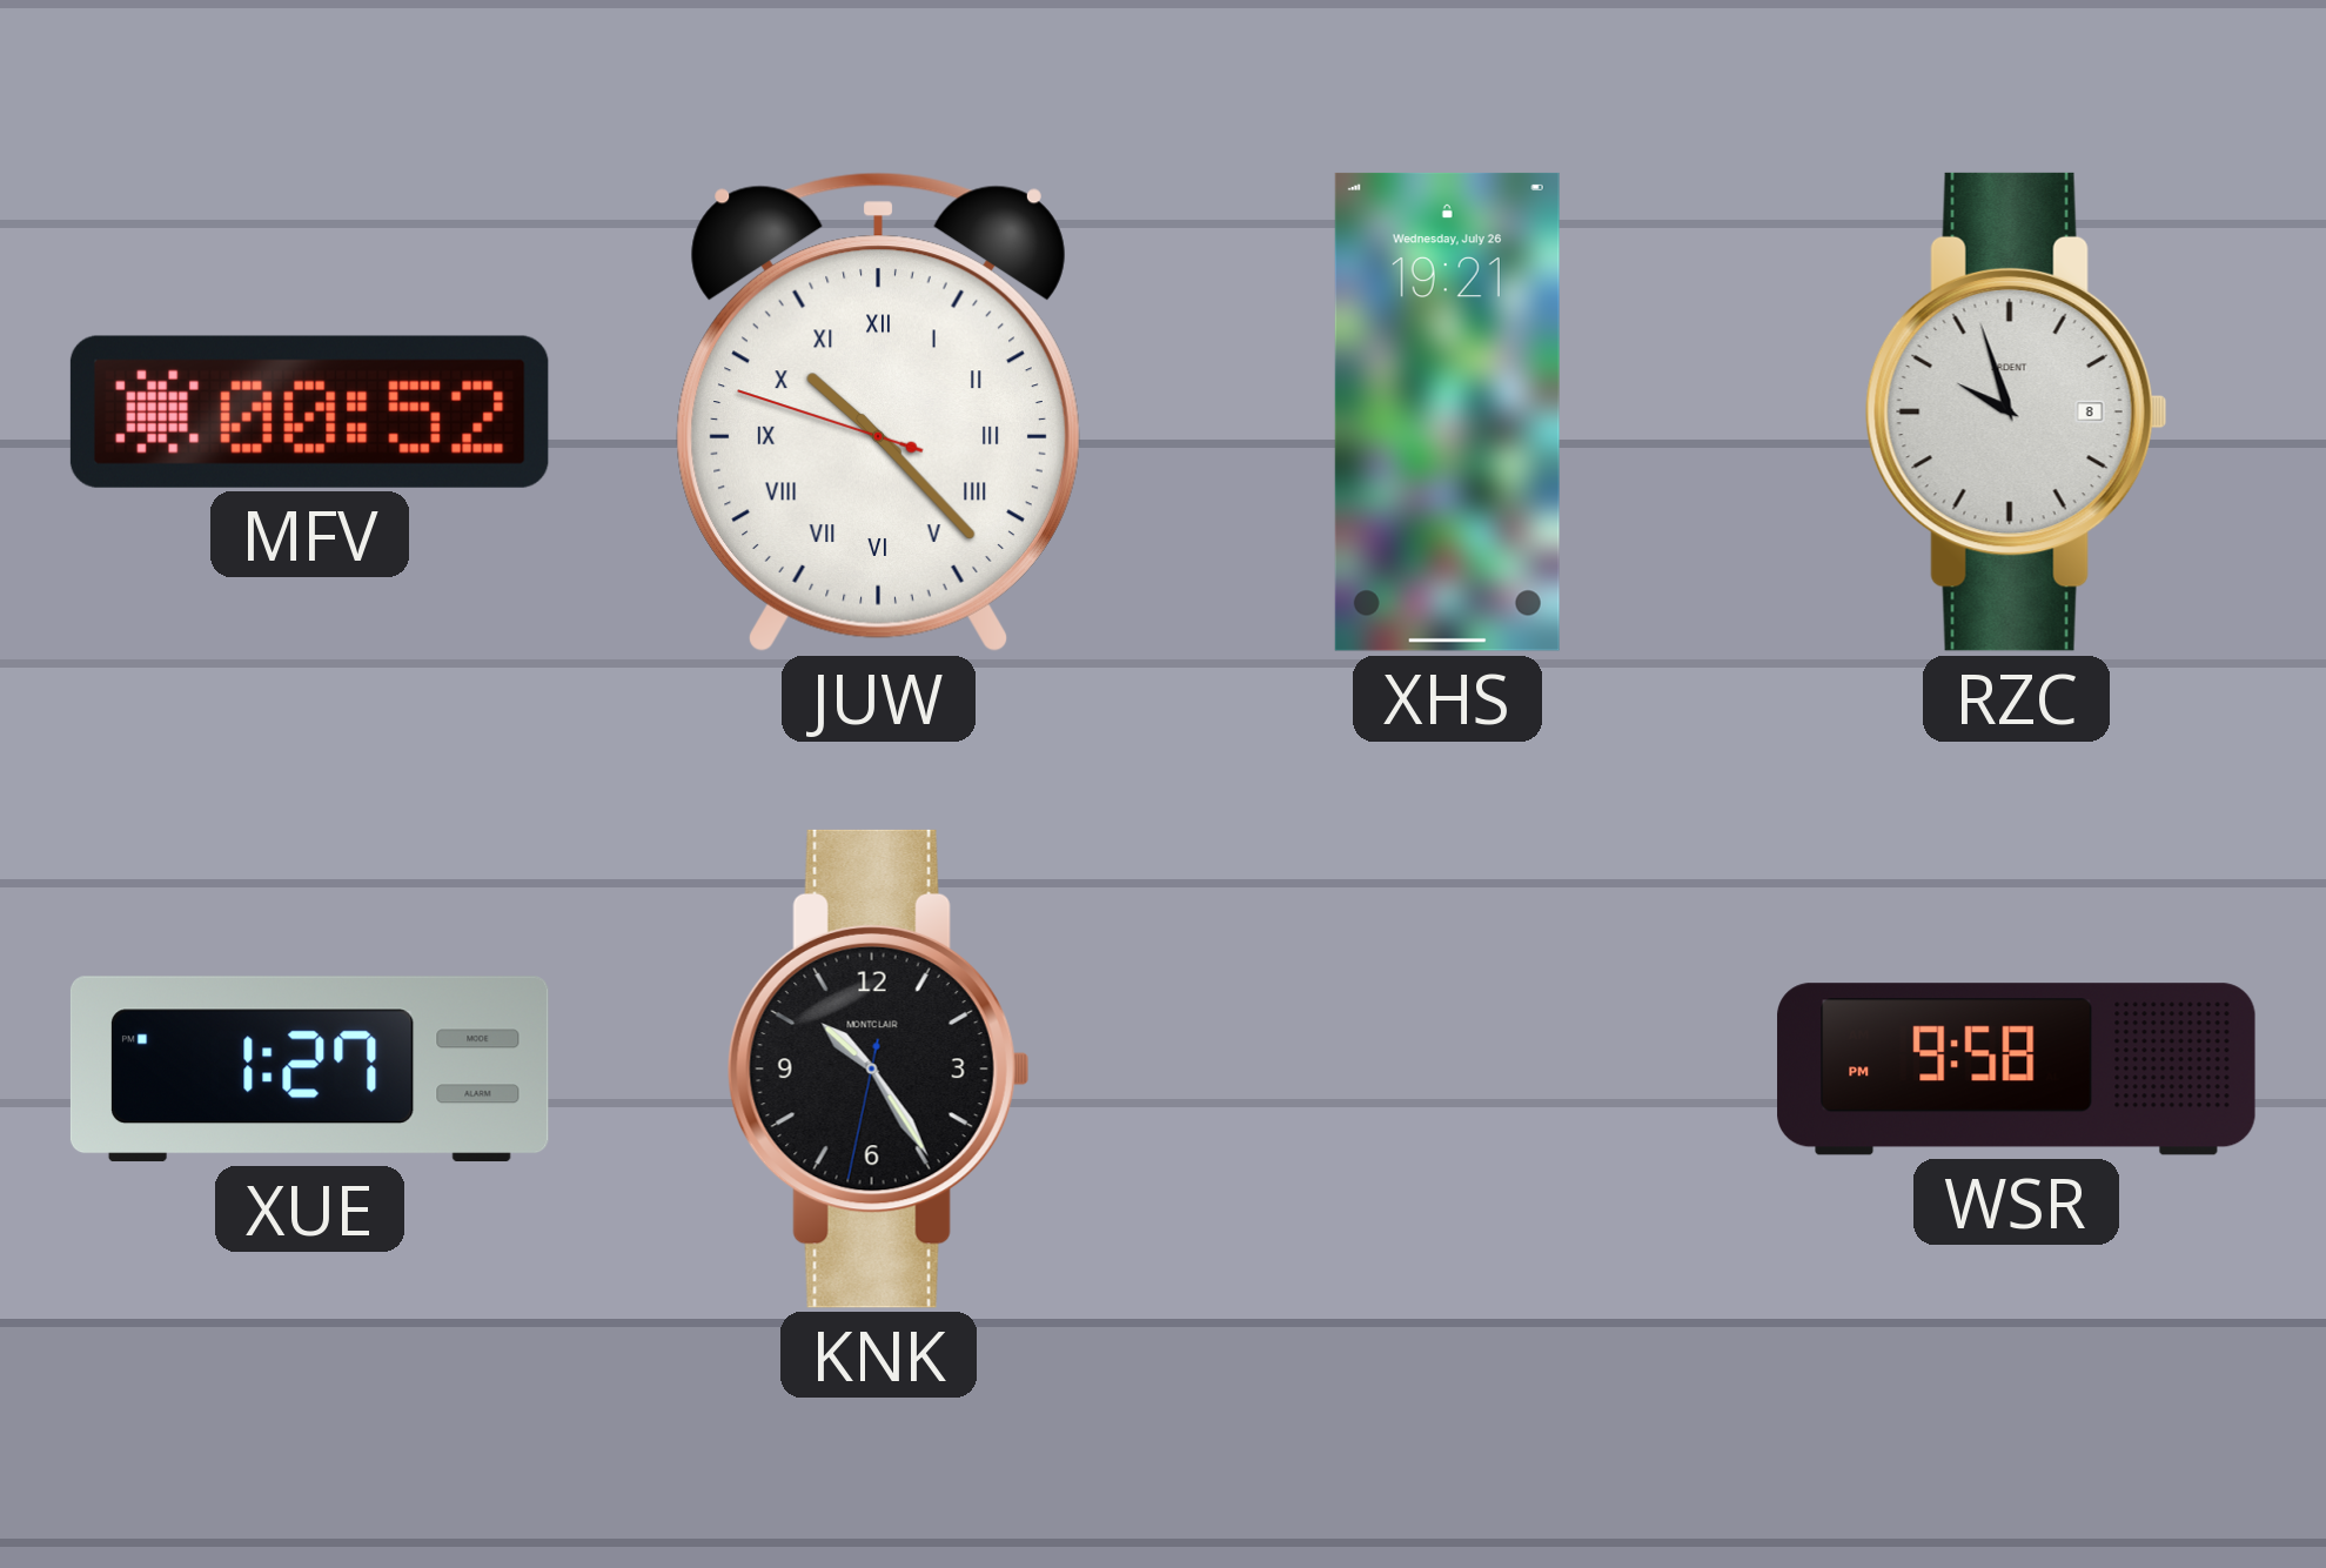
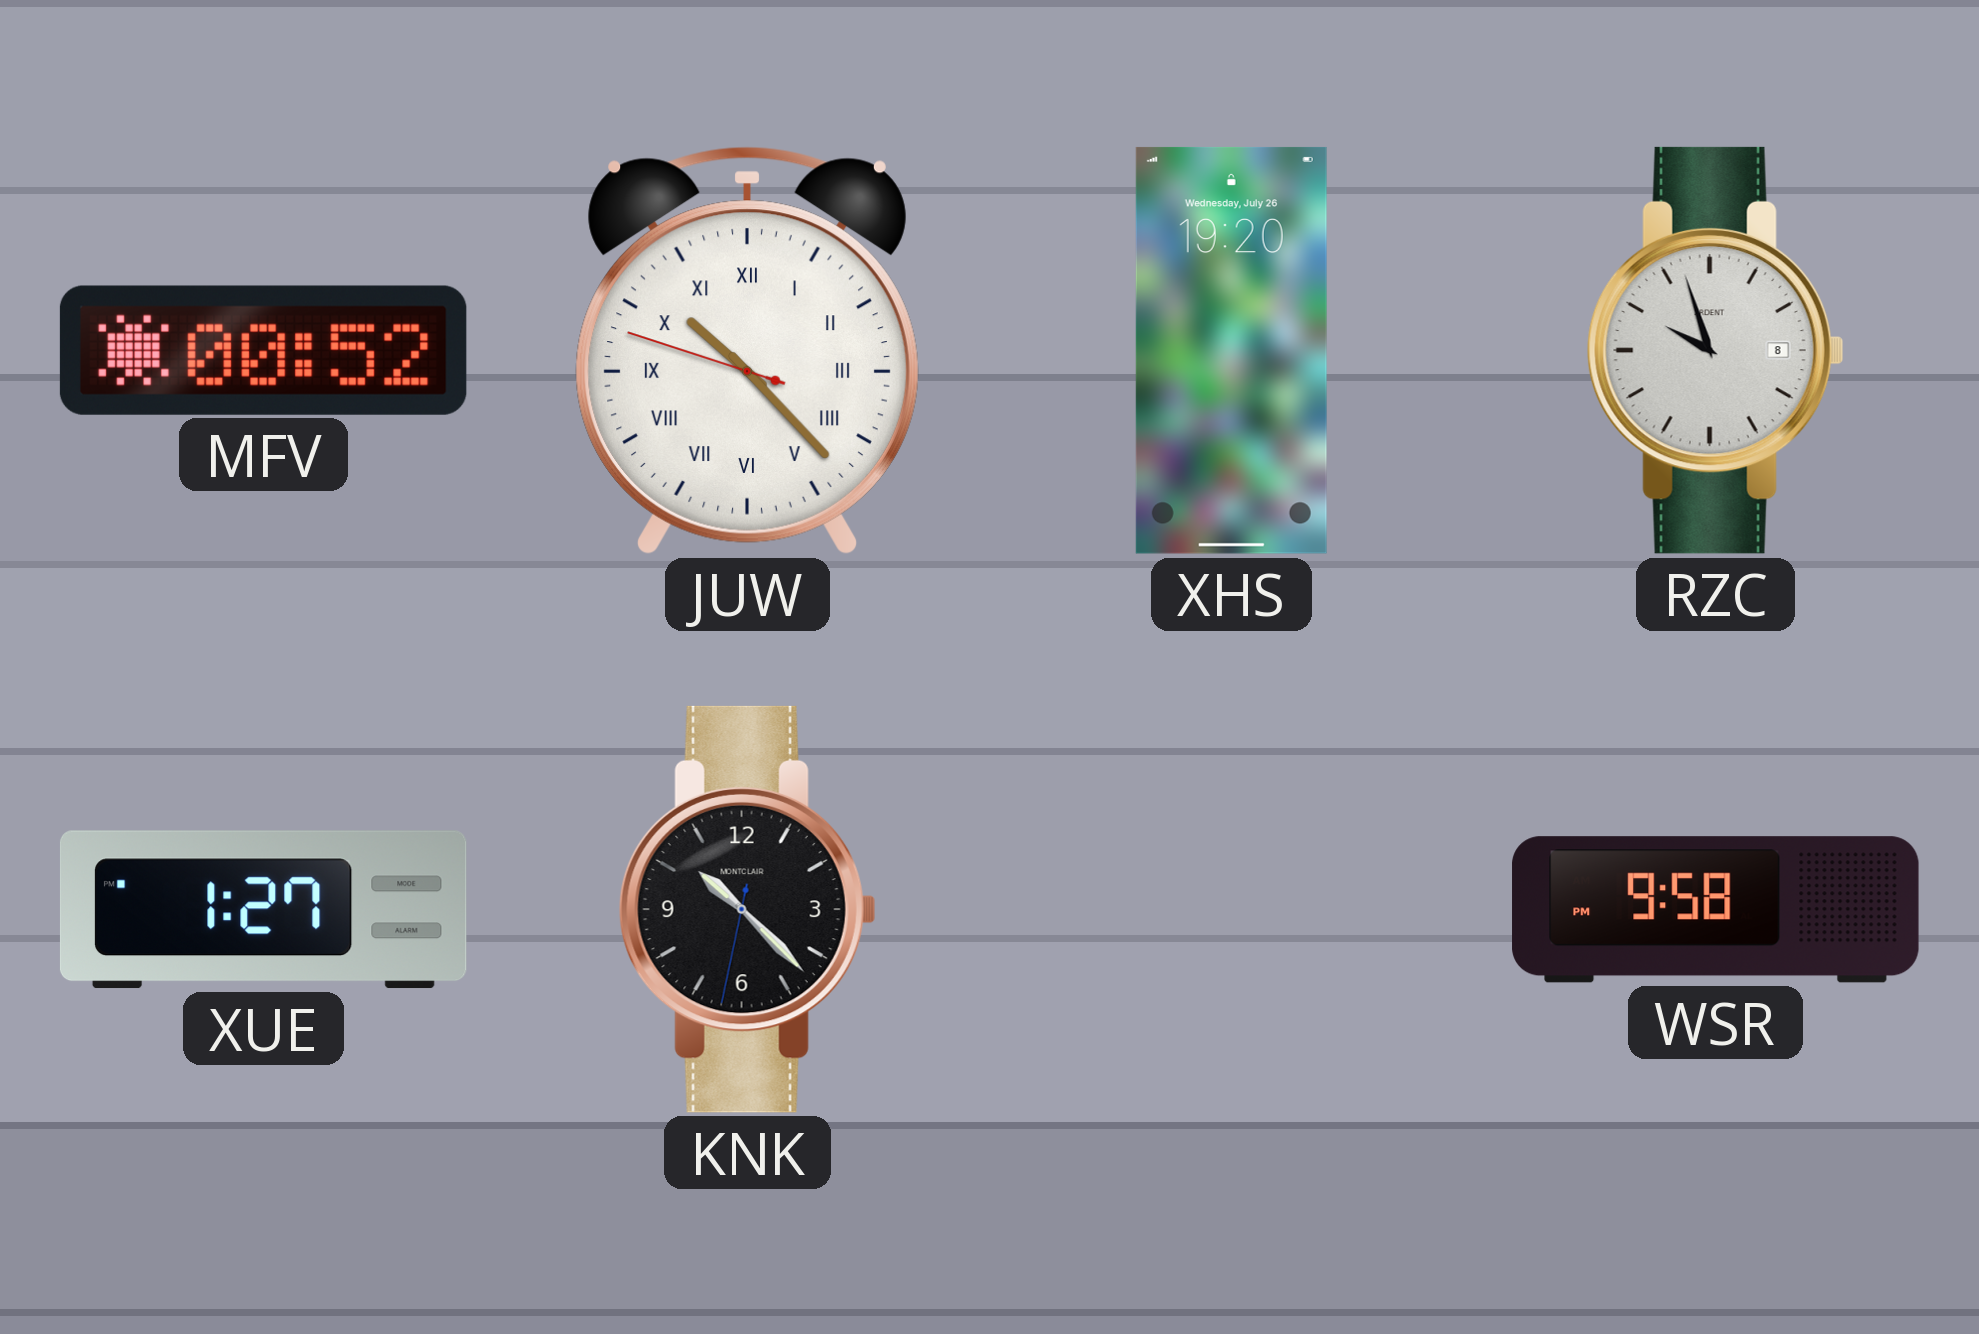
XHS: 19:21 -> 19:20
KNK: 10:24 -> 10:22
